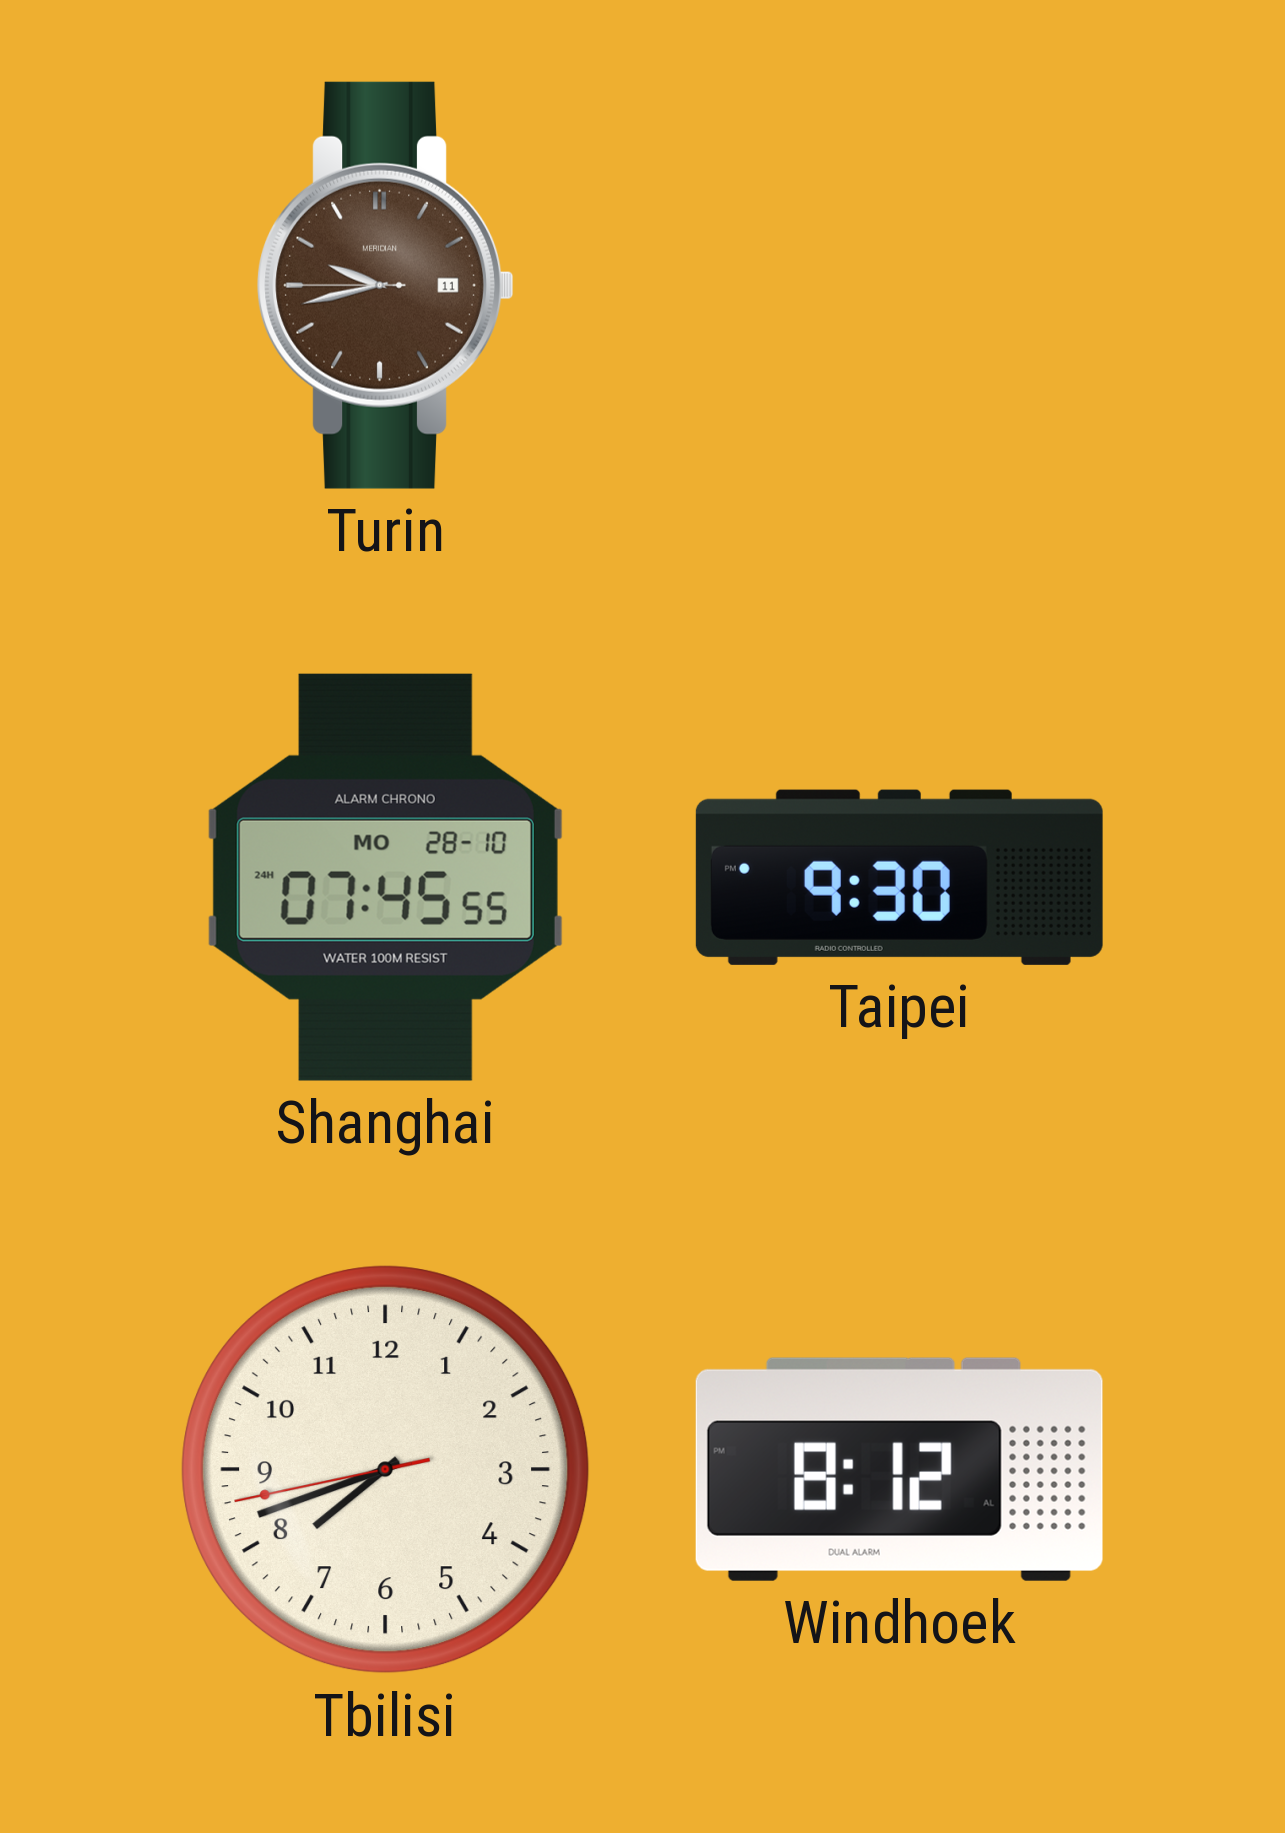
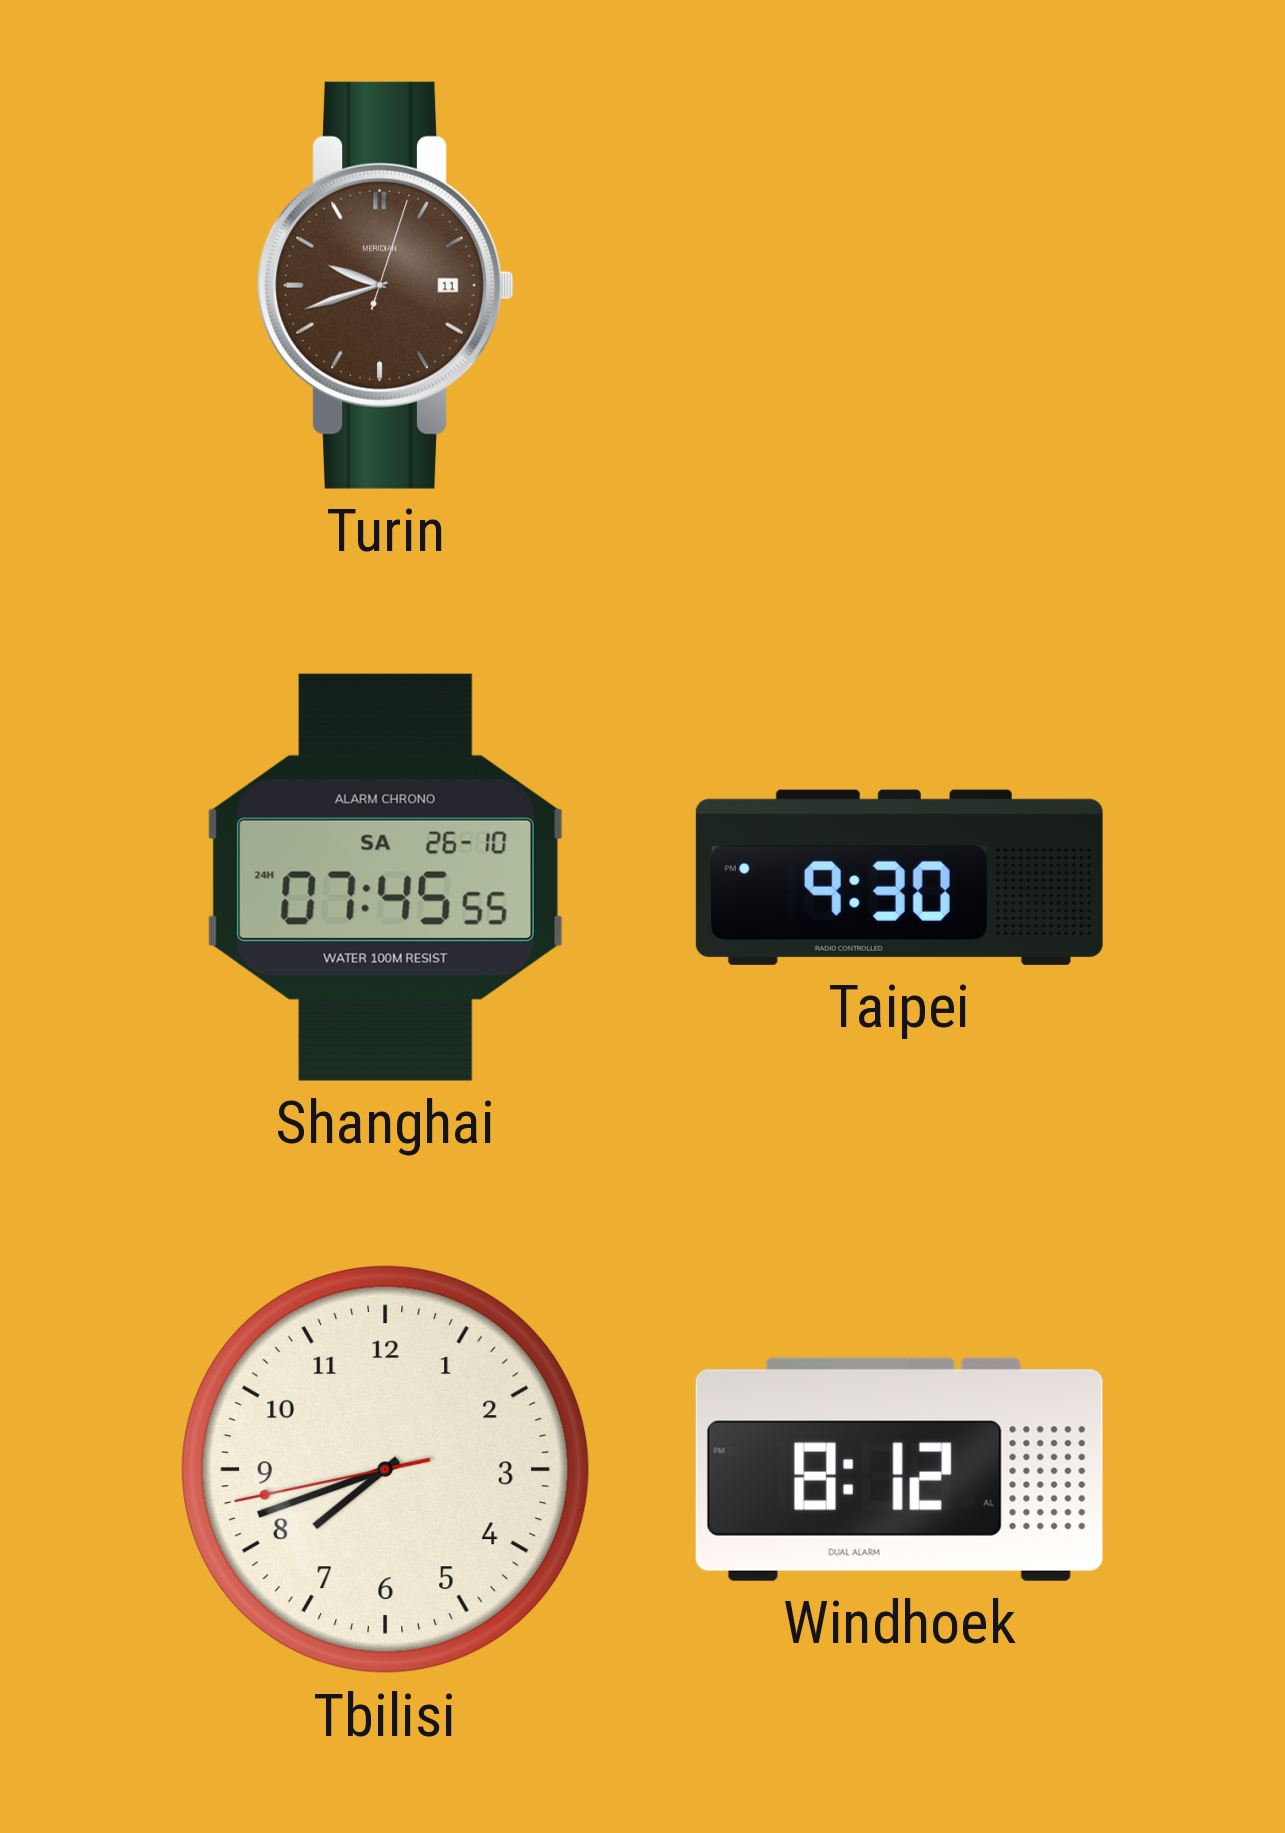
Turin: 9:42:45 -> 9:42:03
Shanghai date: MO 28-10 -> SA 26-10
